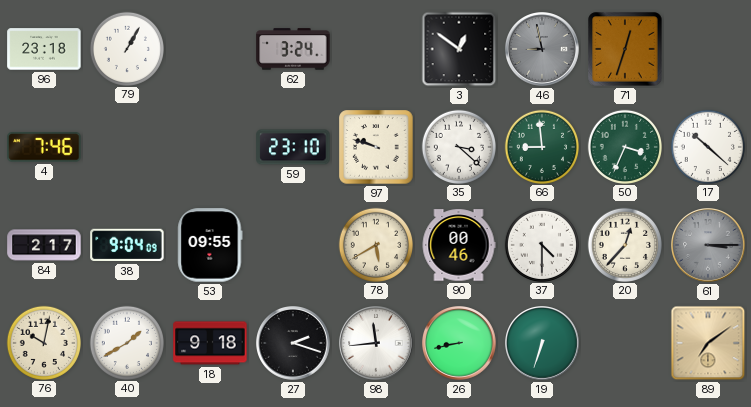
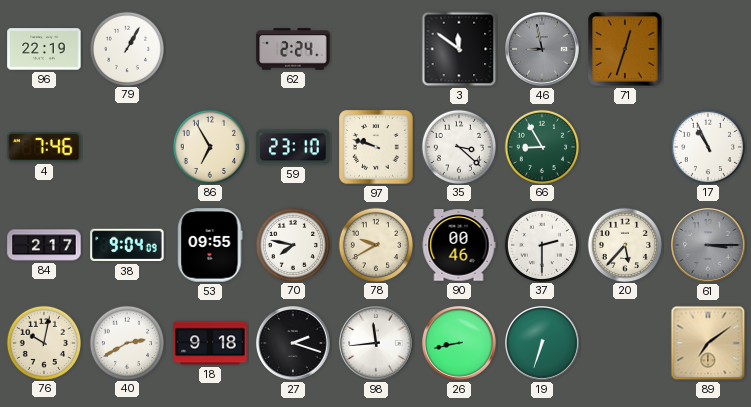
96: 23:18 -> 22:19
62: 3:24 -> 2:24
3: 12:51 -> 11:51
86: none -> 6:55
66: 8:59 -> 8:55
50: 3:34 -> none
17: 10:22 -> 10:56
70: none -> 7:47
78: 5:40 -> 9:40
37: 4:30 -> 2:30
20: 12:37 -> 5:37
40: 1:40 -> 2:40
